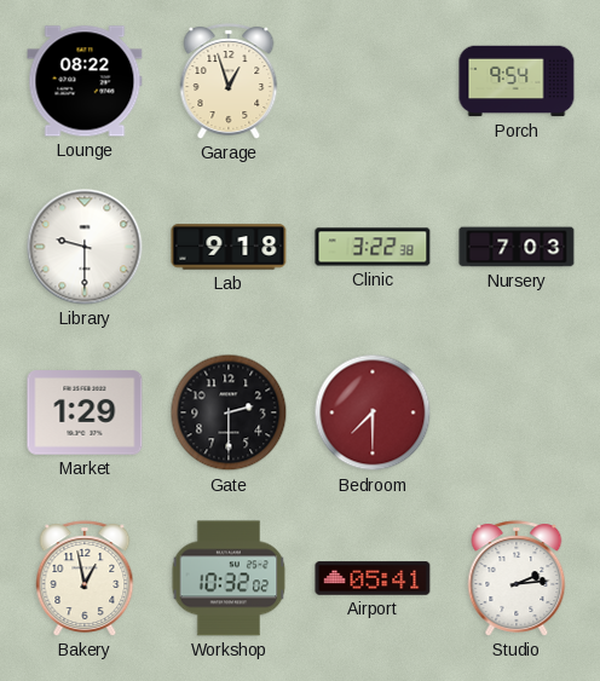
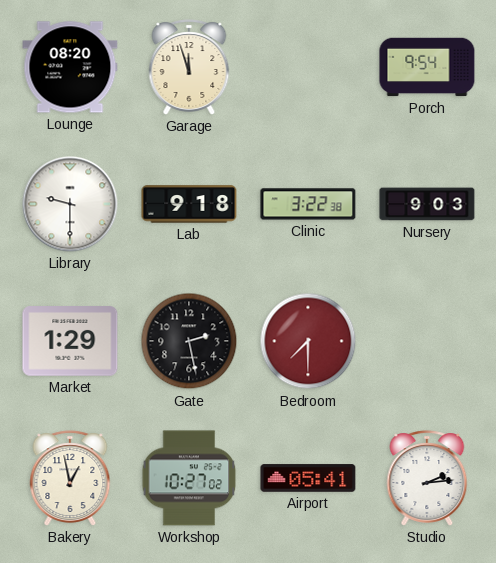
Lounge: 08:22 -> 08:20
Garage: 12:57 -> 11:57
Nursery: 7:03 -> 9:03
Gate: 2:30 -> 2:28
Workshop: 10:32 -> 10:27
